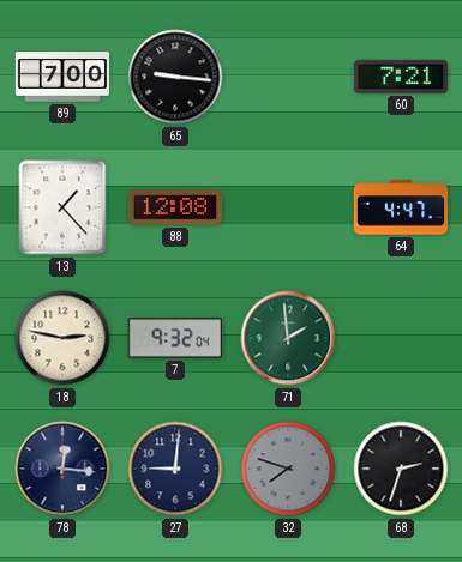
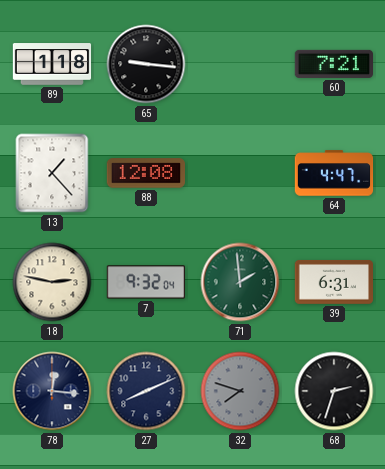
89: 7:00 -> 1:18
39: none -> 6:31
27: 9:01 -> 8:11
